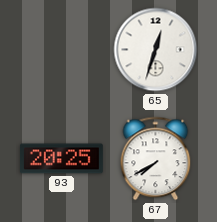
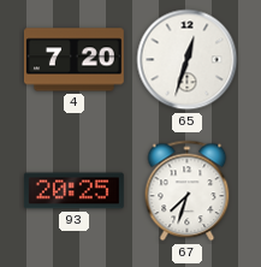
4: none -> 7:20
67: 7:40 -> 7:33
